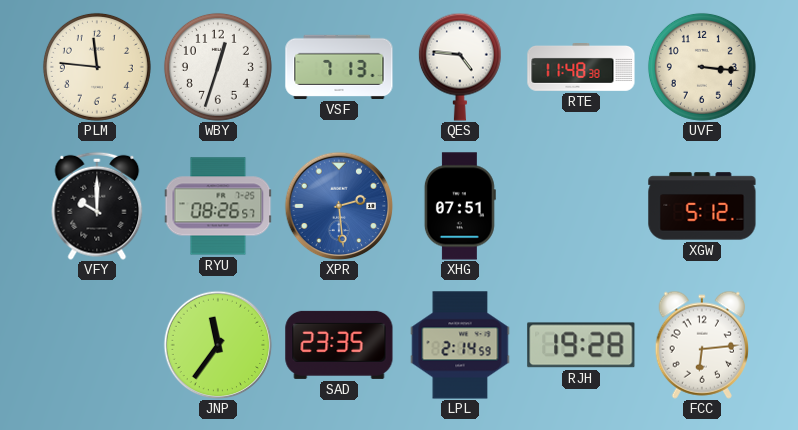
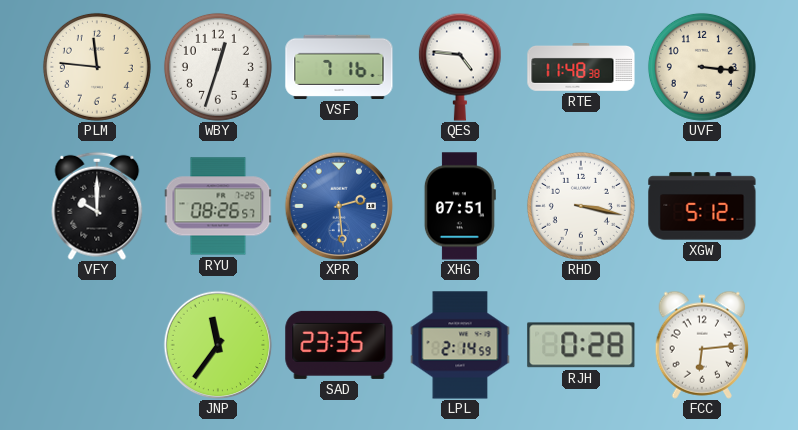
VSF: 7:13 -> 7:16
RHD: none -> 3:17
RJH: 19:28 -> 0:28
